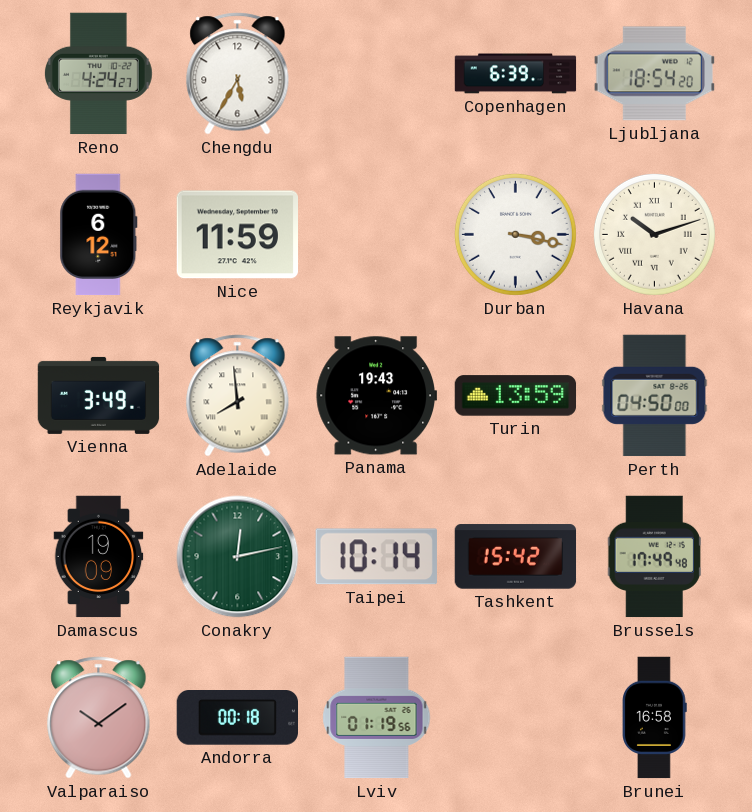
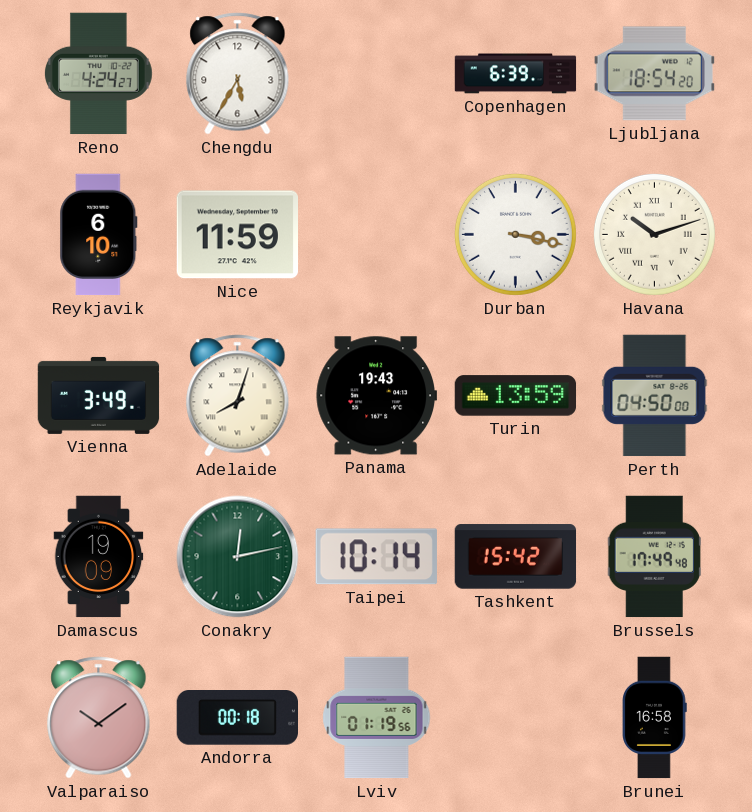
Reykjavik: 6:12 -> 6:10
Adelaide: 7:59 -> 8:03
